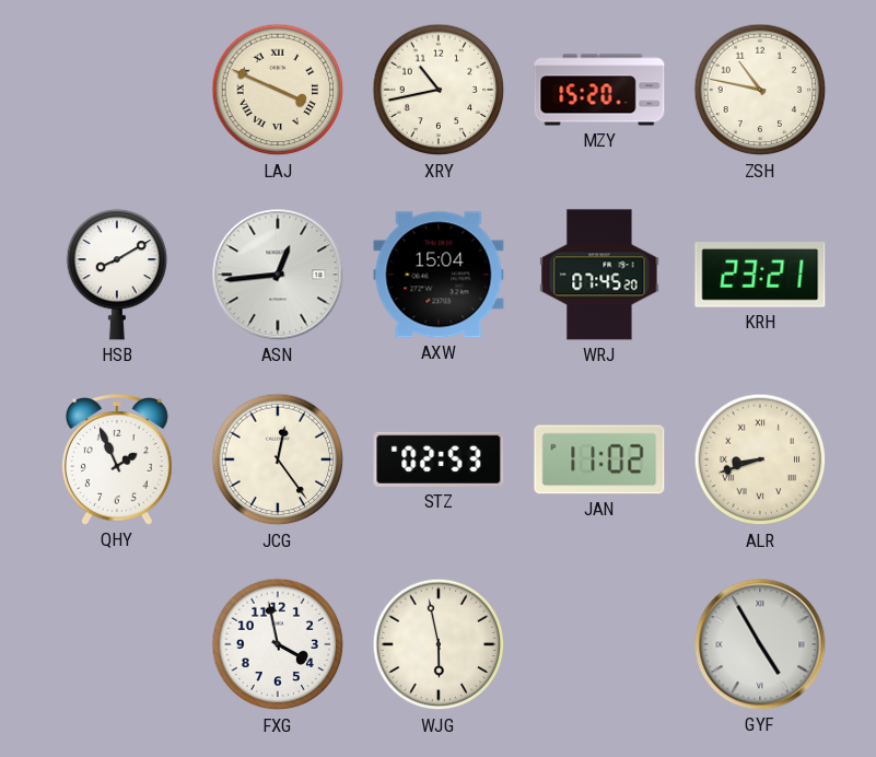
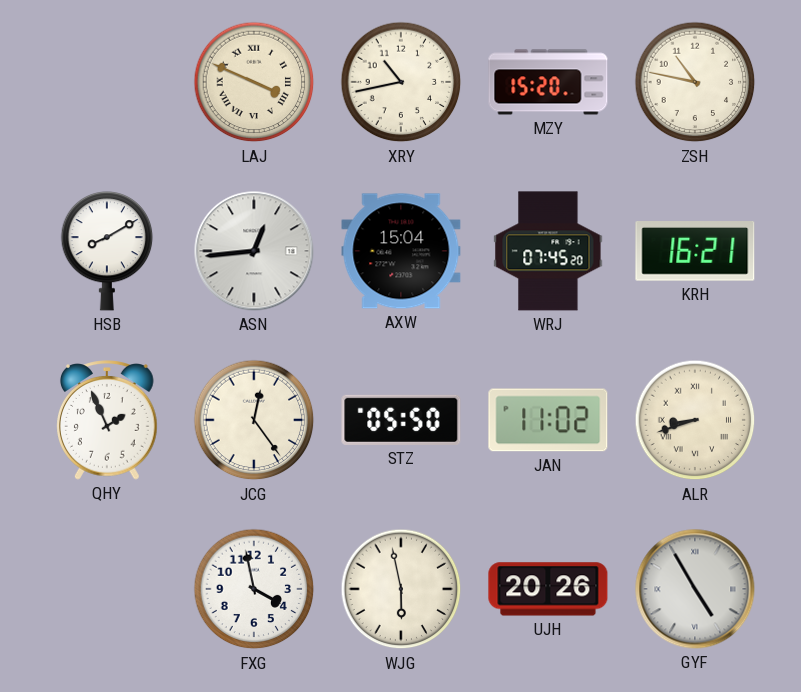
KRH: 23:21 -> 16:21
STZ: 02:53 -> 05:50
UJH: none -> 20:26
